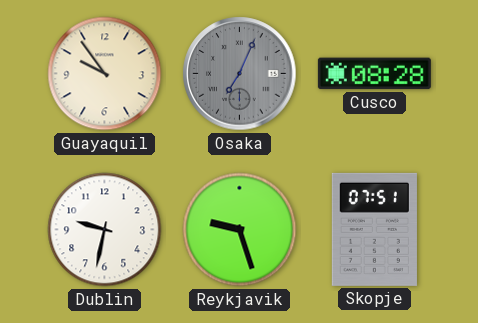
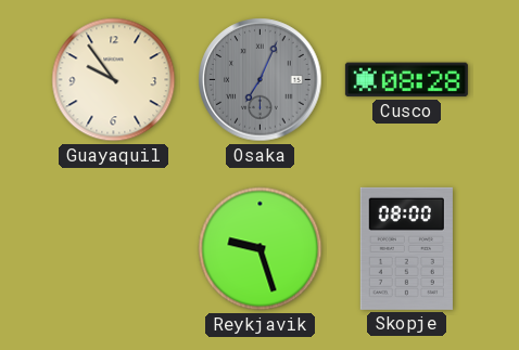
Dublin: 9:32 -> none
Skopje: 07:51 -> 08:00
